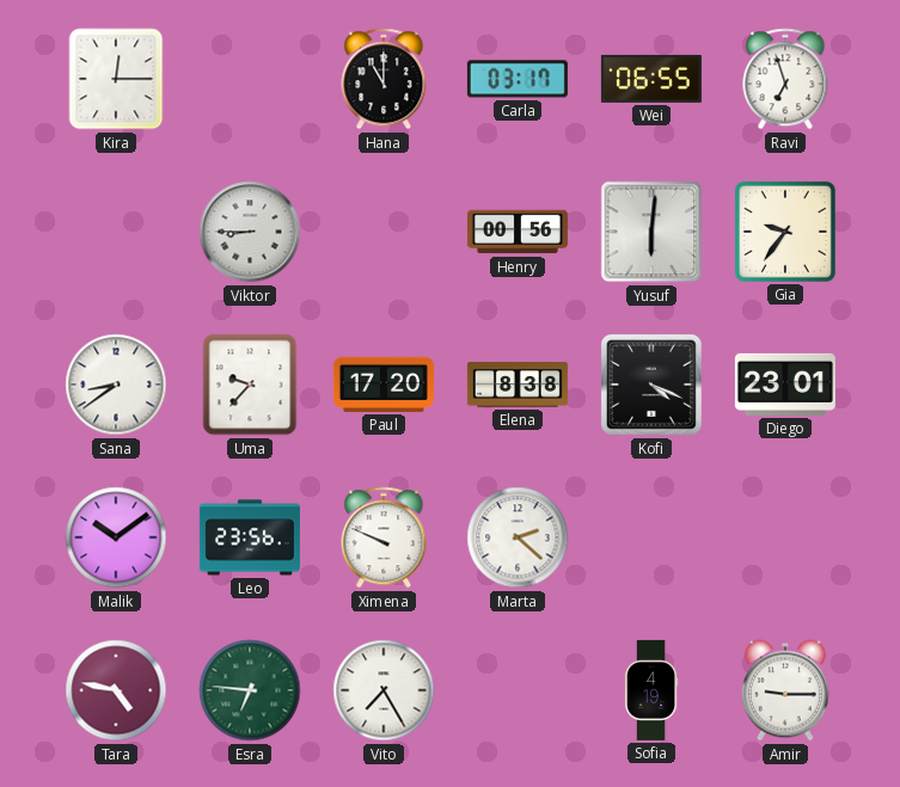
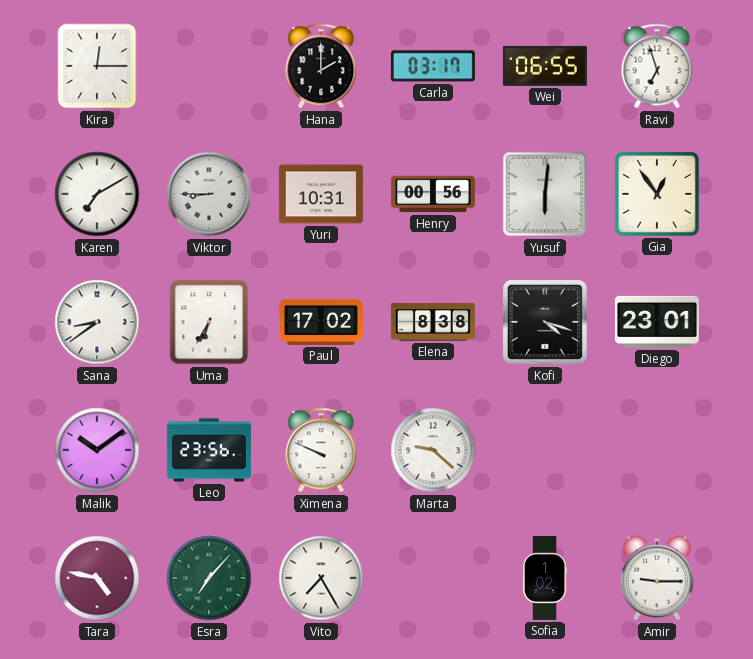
Hana: 11:00 -> 2:00
Karen: none -> 7:10
Yuri: none -> 10:31
Gia: 9:36 -> 12:54
Uma: 9:37 -> 6:35
Paul: 17:20 -> 17:02
Kofi: 4:19 -> 4:18
Marta: 2:22 -> 9:22
Esra: 6:46 -> 7:07
Sofia: 4:19 -> 1:02
